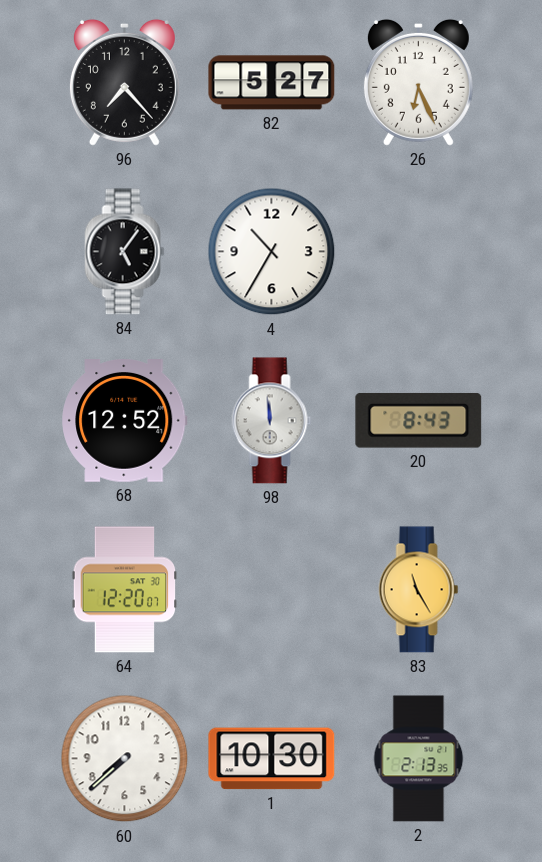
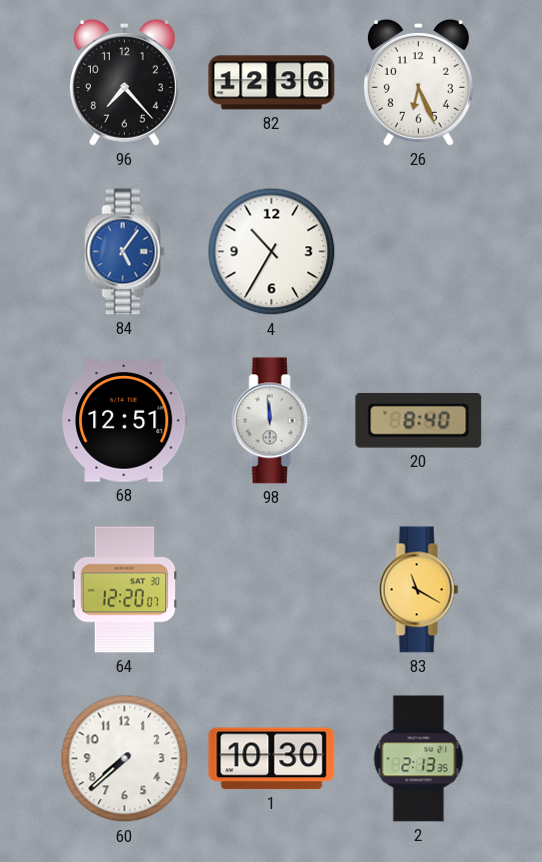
82: 5:27 -> 12:36
84 dial: black -> blue
68: 12:52 -> 12:51
20: 8:43 -> 8:40
83: 11:25 -> 11:20
